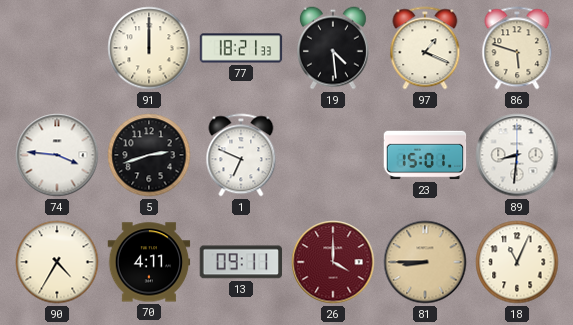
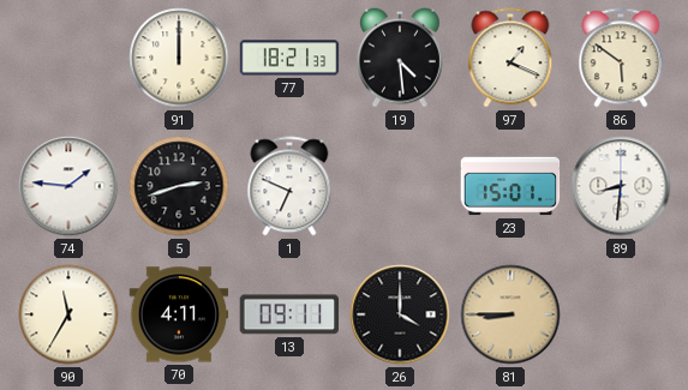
86: 5:48 -> 5:51
74: 3:46 -> 1:46
90: 4:35 -> 11:35
26 dial: burgundy -> black
18: 11:04 -> none
